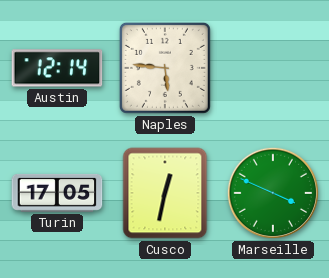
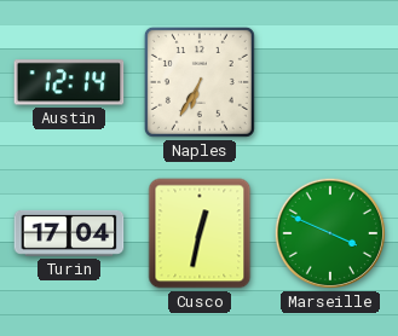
Naples: 5:46 -> 6:35
Turin: 17:05 -> 17:04
